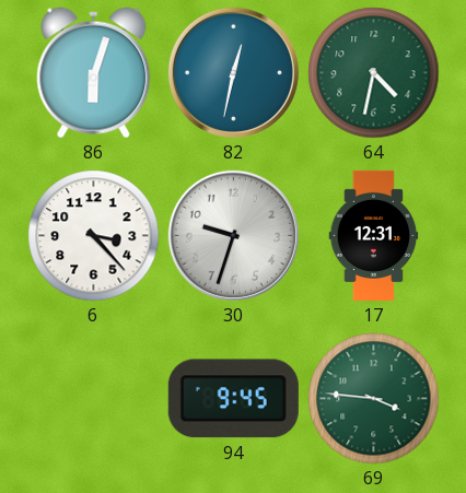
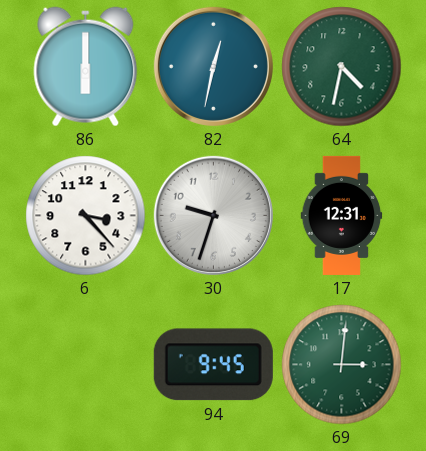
86: 6:03 -> 6:00
69: 3:46 -> 3:01
